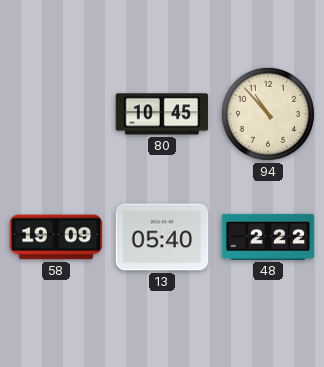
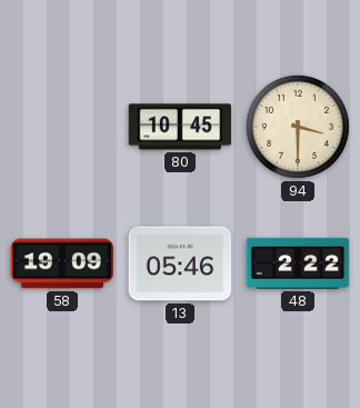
94: 10:53 -> 3:30
13: 05:40 -> 05:46
